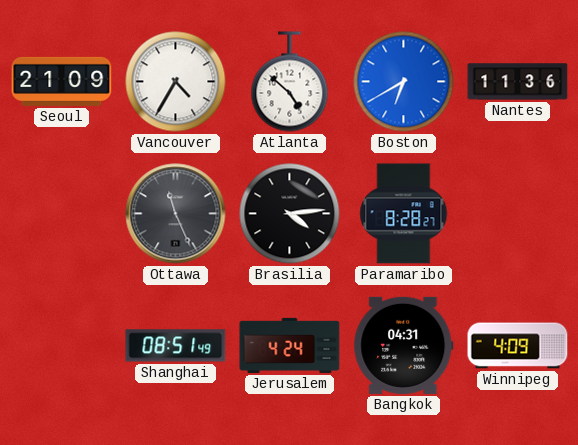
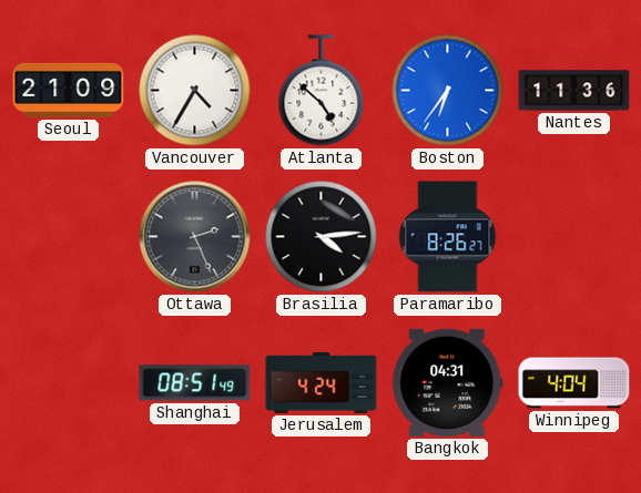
Boston: 6:40 -> 6:36
Ottawa: 11:26 -> 2:26
Paramaribo: 8:28 -> 8:26
Winnipeg: 4:09 -> 4:04
